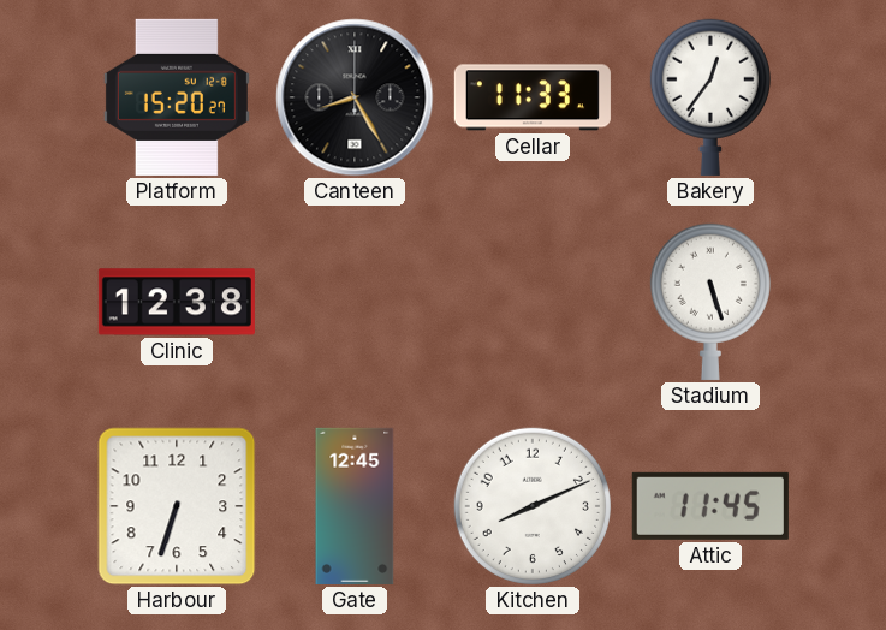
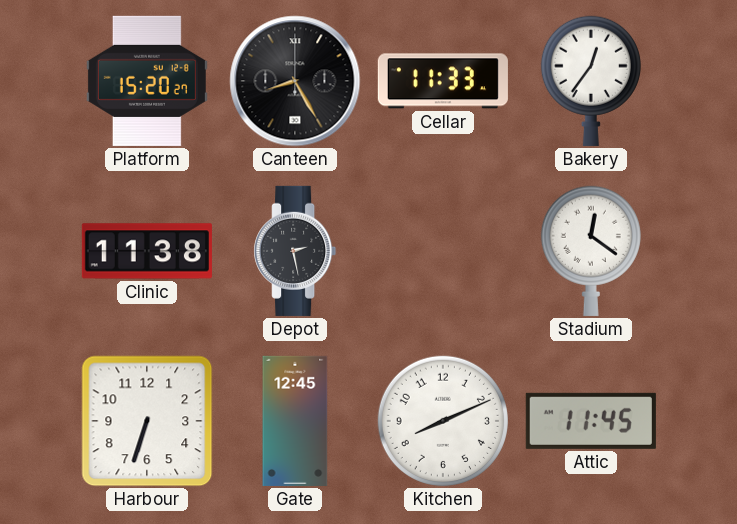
Clinic: 12:38 -> 11:38
Depot: none -> 2:28
Stadium: 5:27 -> 12:21
